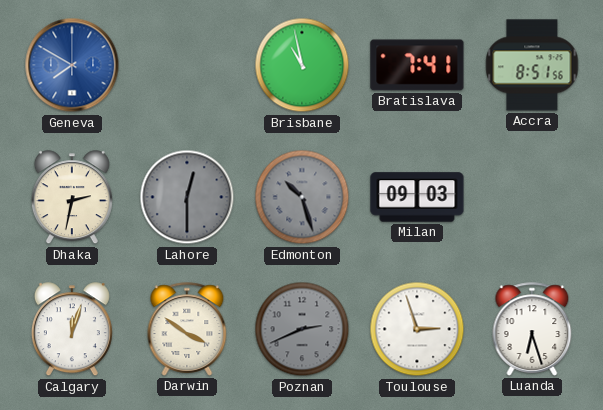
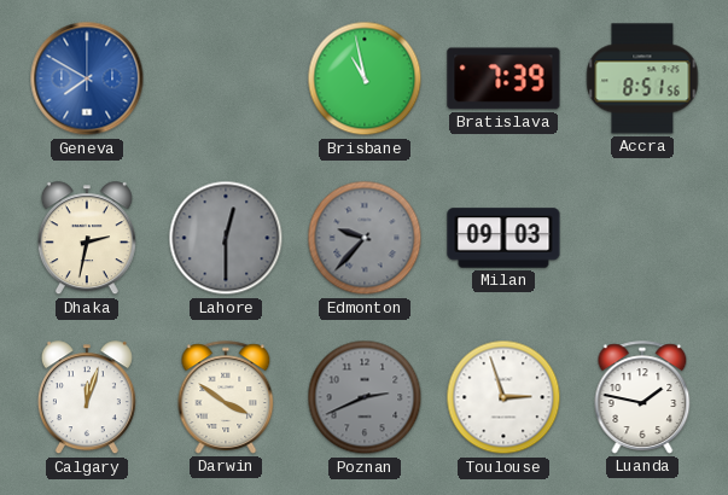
Bratislava: 7:41 -> 7:39
Edmonton: 10:27 -> 9:37
Luanda: 6:27 -> 1:47
